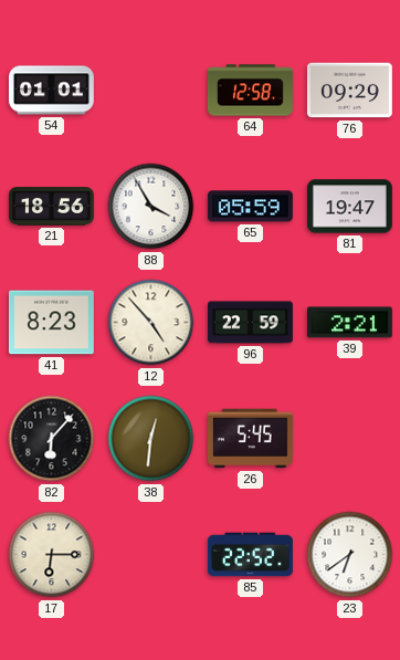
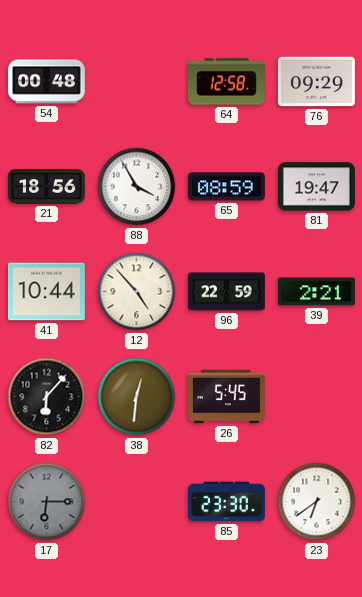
54: 01:01 -> 00:48
65: 05:59 -> 08:59
41: 8:23 -> 10:44
17 dial: cream -> grey
85: 22:52 -> 23:30
